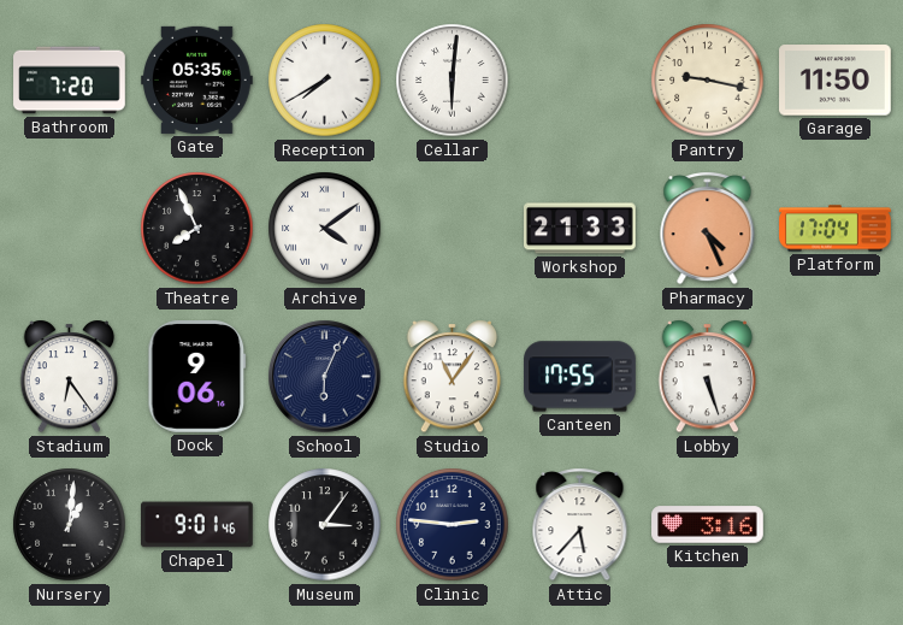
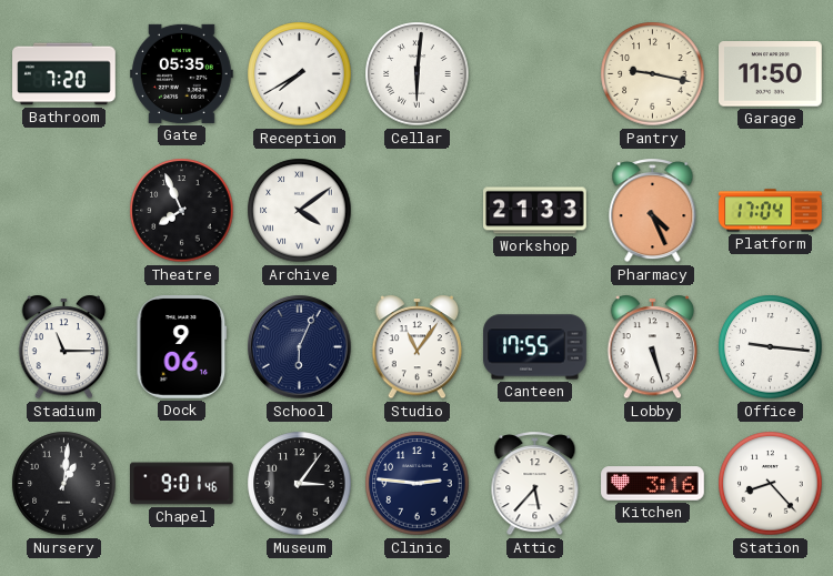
Stadium: 6:24 -> 11:15
Office: none -> 9:16
Station: none -> 8:23
